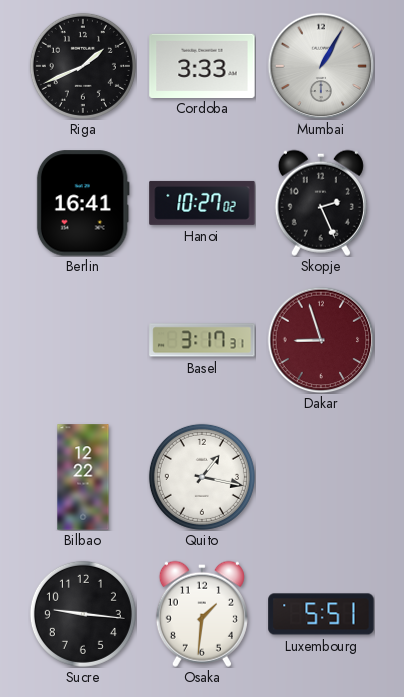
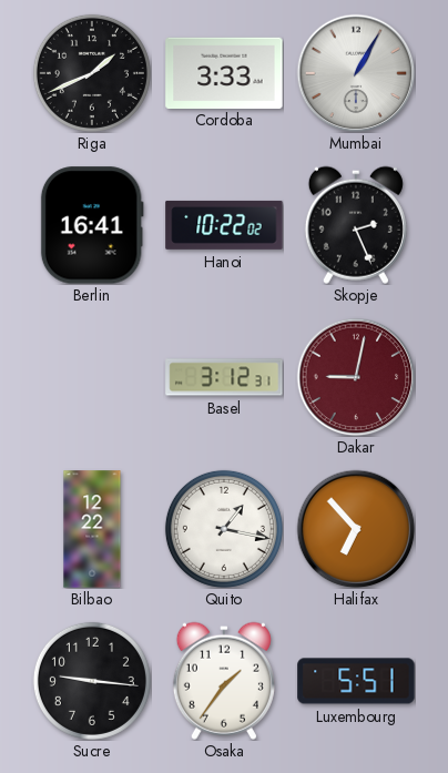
Hanoi: 10:27 -> 10:22
Basel: 3:17 -> 3:12
Dakar: 8:57 -> 9:02
Halifax: none -> 6:53
Osaka: 1:31 -> 1:36
